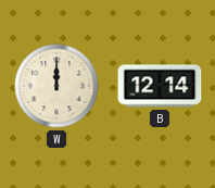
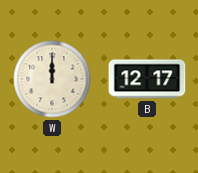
B: 12:14 -> 12:17
